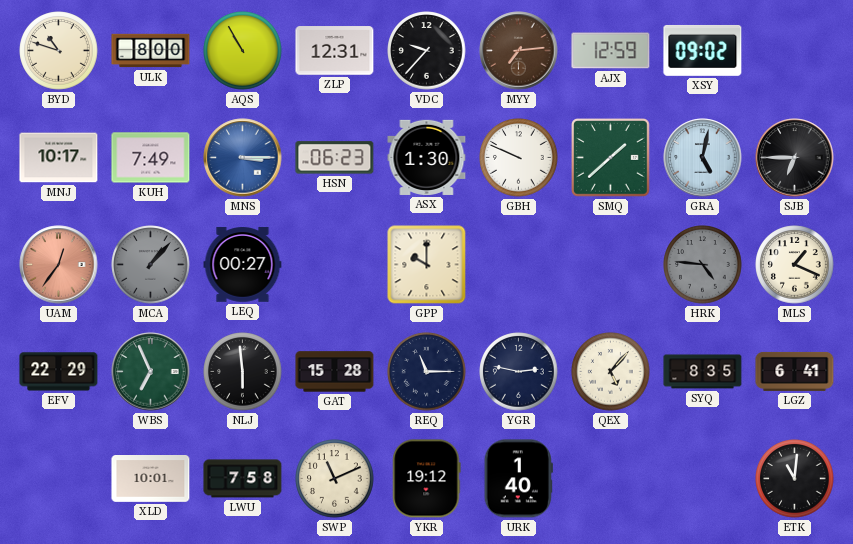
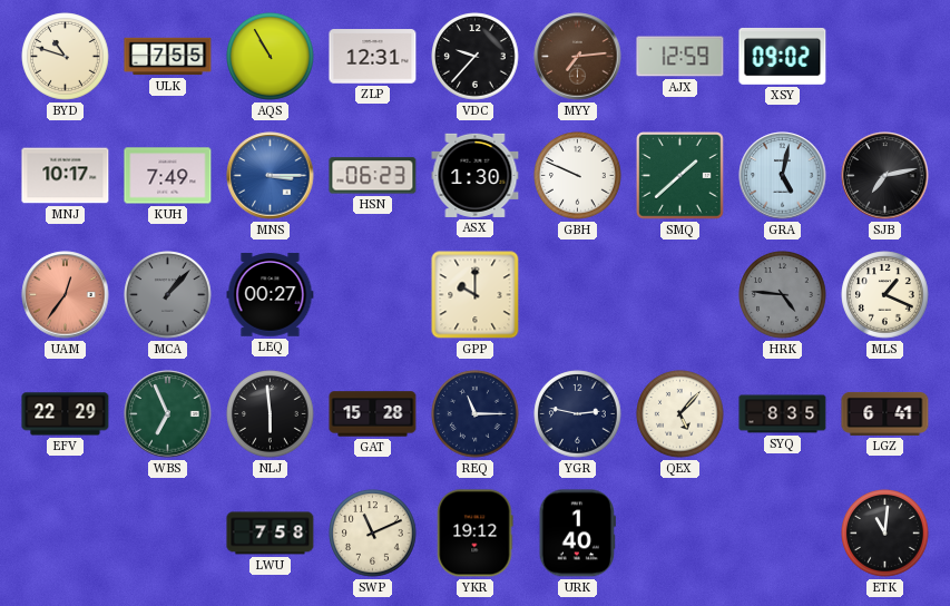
ULK: 8:00 -> 7:55
SJB: 6:45 -> 7:13
XLD: 10:01 -> none
